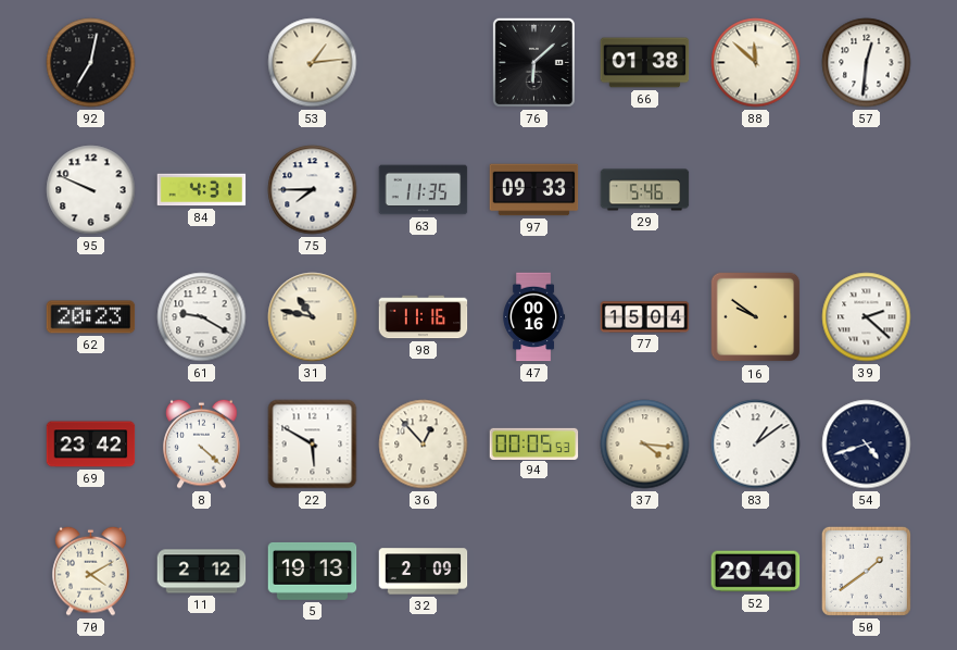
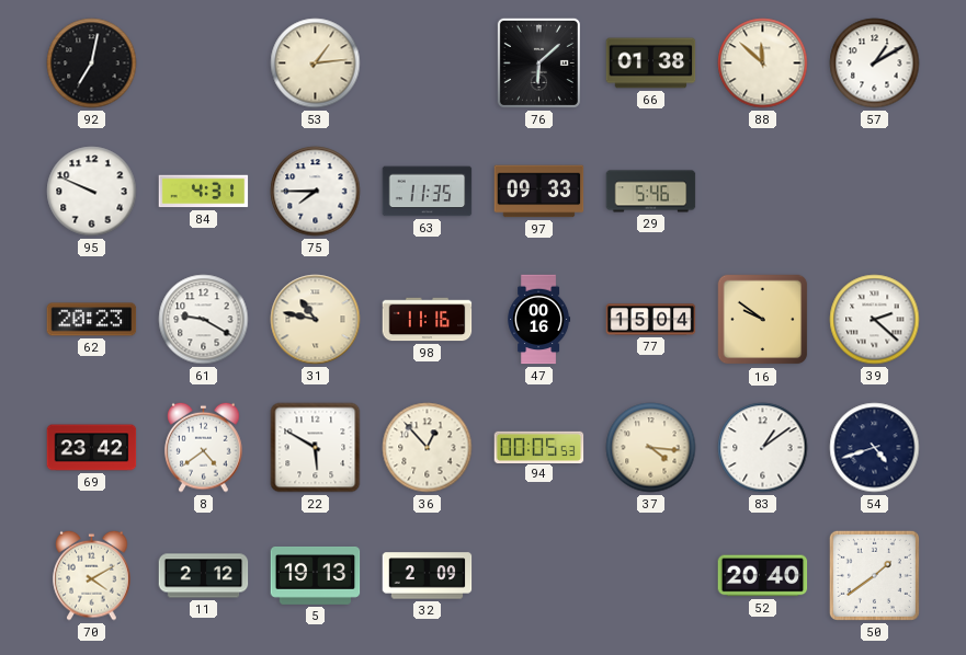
57: 12:31 -> 1:10
8: 4:22 -> 4:39
